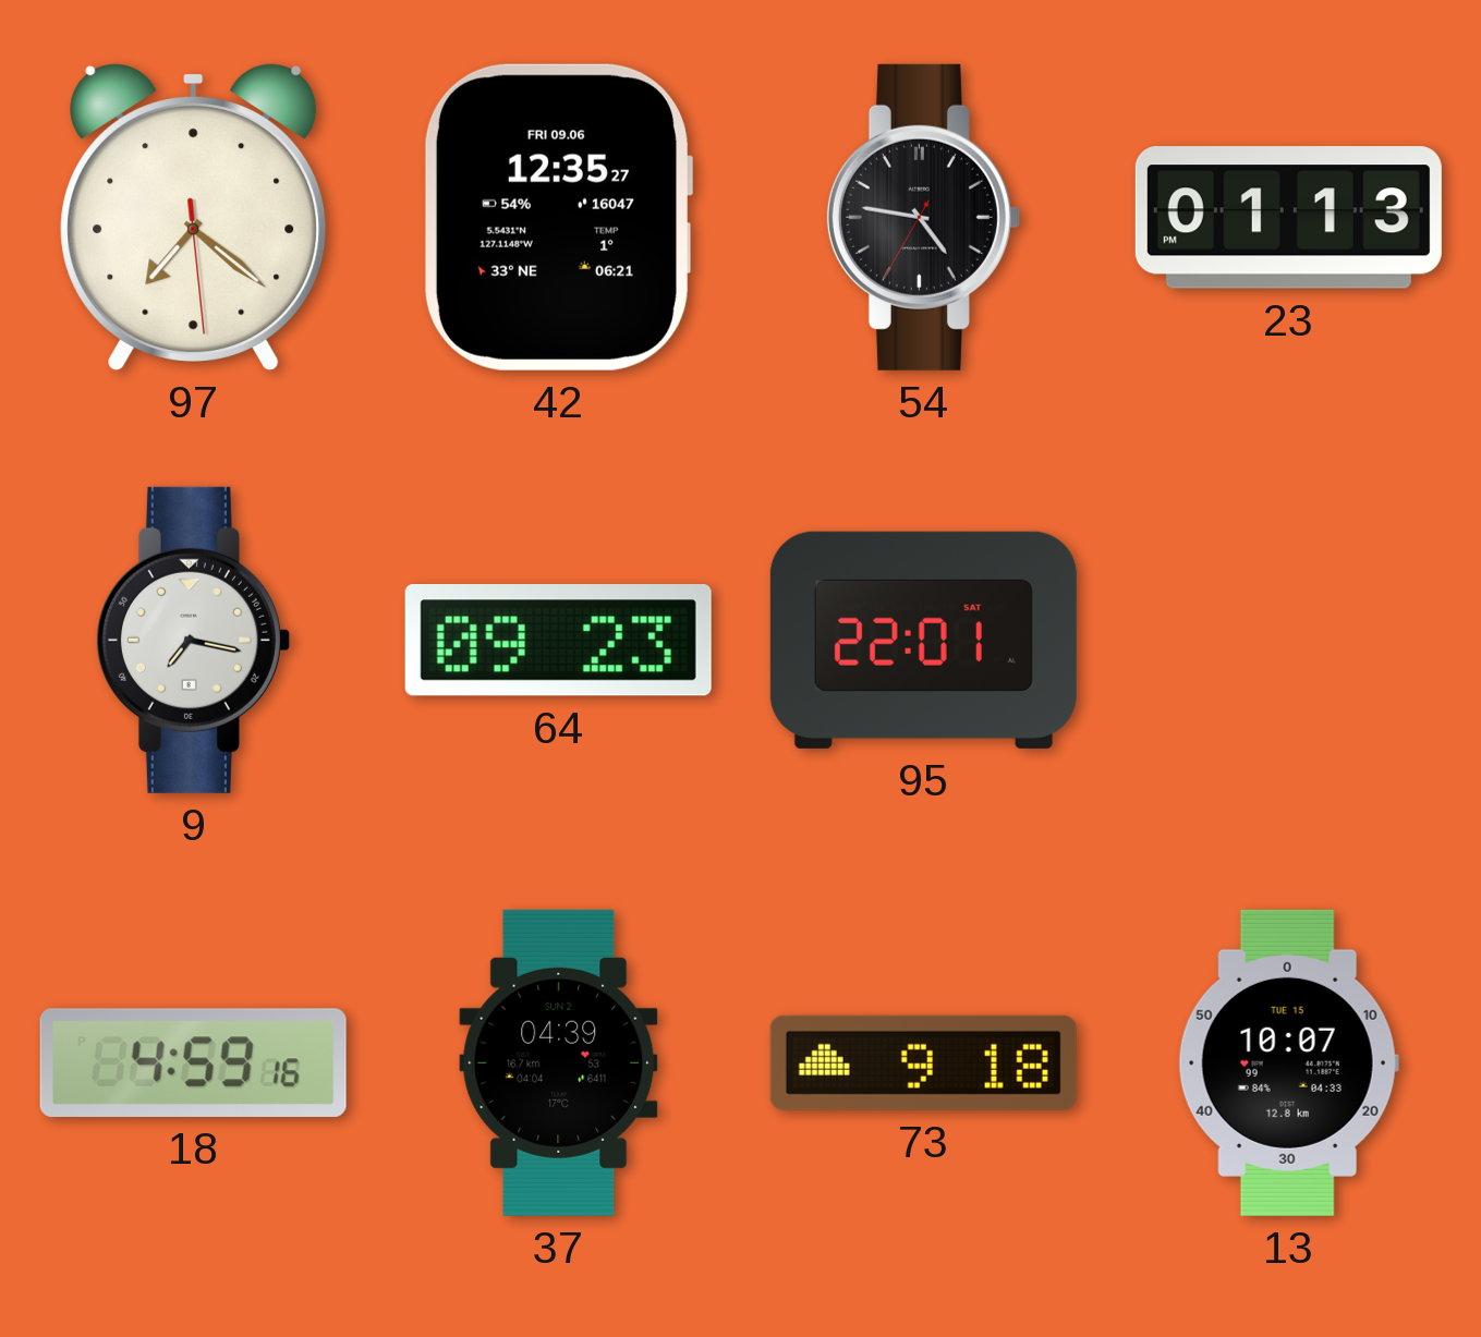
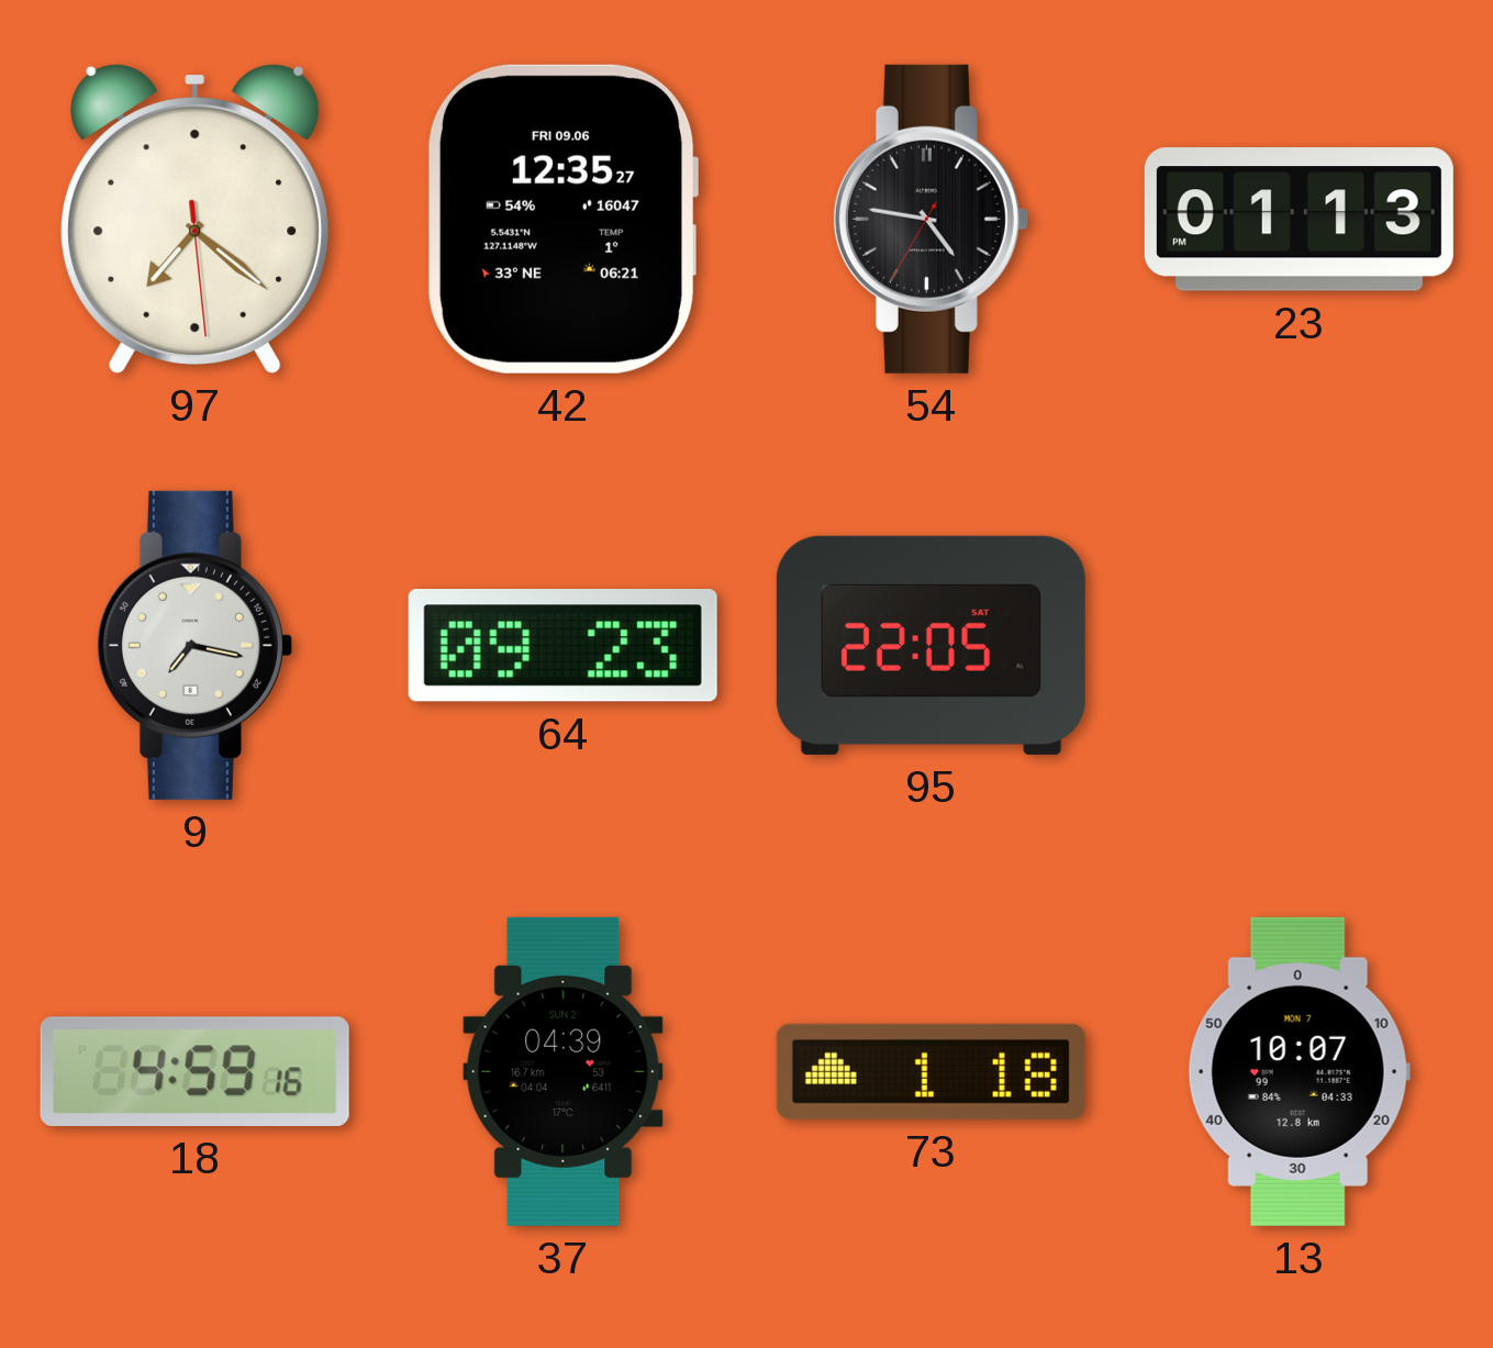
95: 22:01 -> 22:05
73: 9:18 -> 1:18
13 date: TUE 15 -> MON 7
